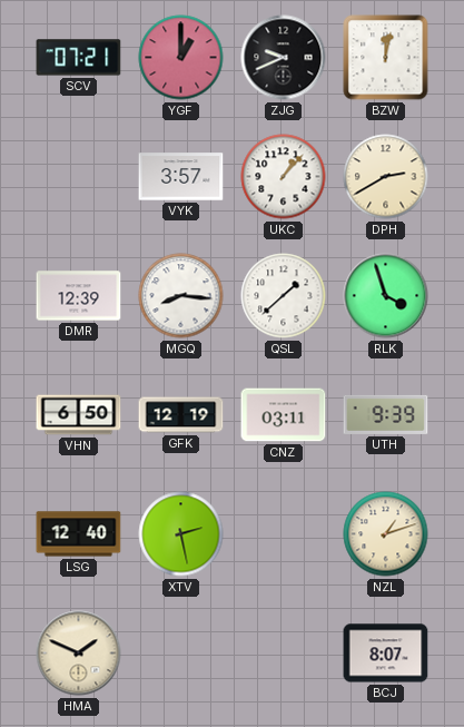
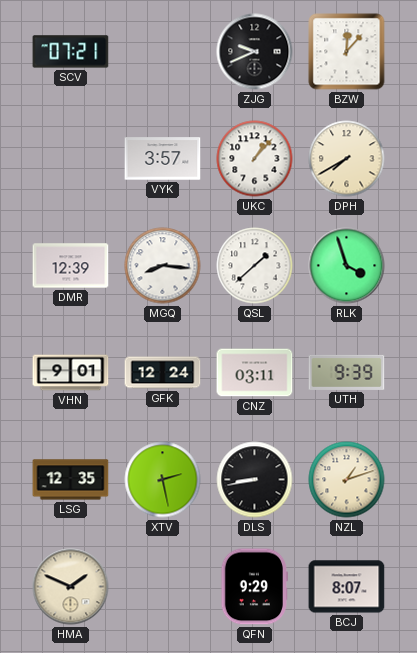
YGF: 1:00 -> none
BZW: 12:02 -> 12:07
DPH: 2:40 -> 7:40
VHN: 6:50 -> 9:01
GFK: 12:19 -> 12:24
LSG: 12:40 -> 12:35
DLS: none -> 8:43
QFN: none -> 9:29
